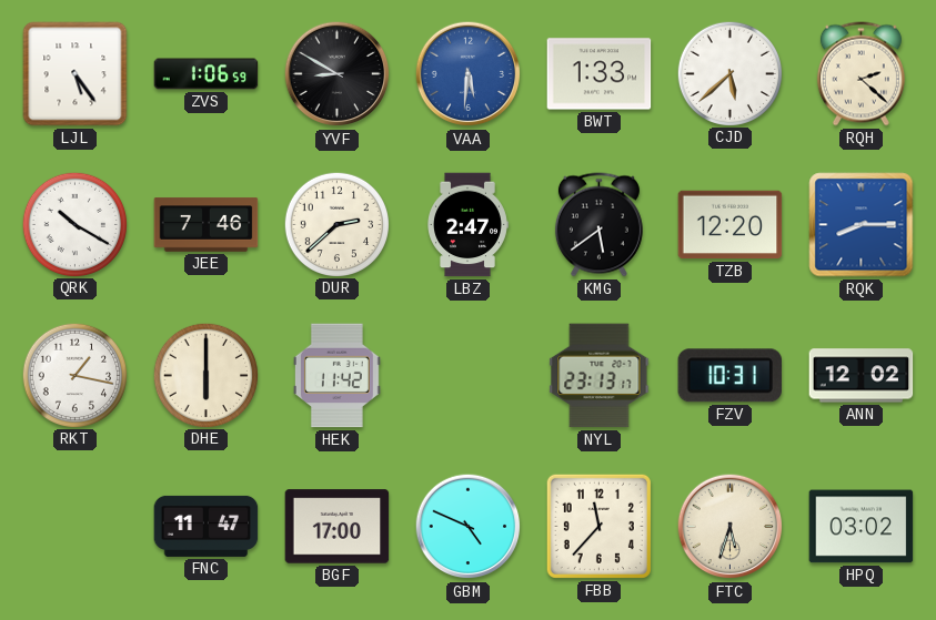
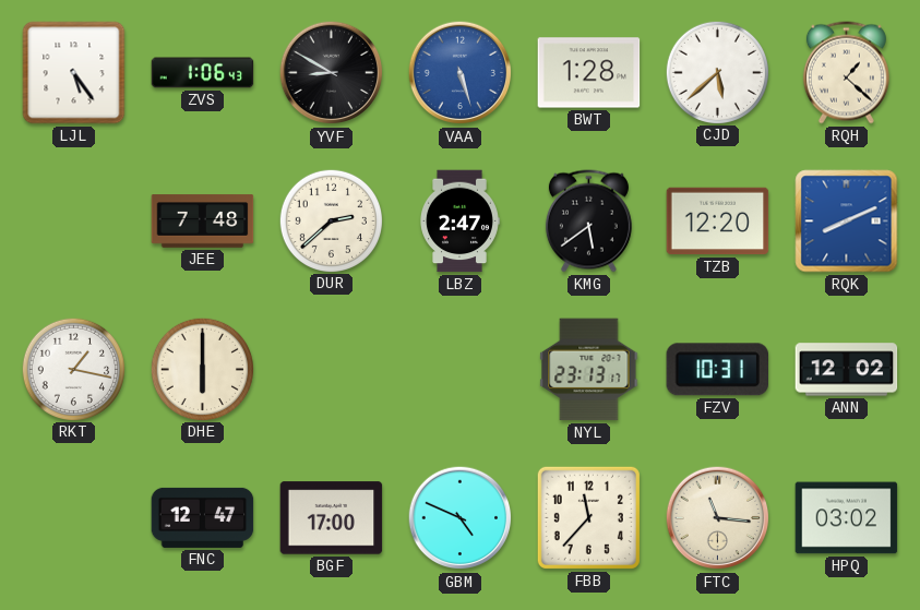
ZVS: 1:06:59 -> 1:06:43
VAA: 5:31 -> 5:27
BWT: 1:33 -> 1:28
RQH: 2:22 -> 1:22
QRK: 10:20 -> none
JEE: 7:46 -> 7:48
RQK: 8:15 -> 8:11
HEK: 11:42 -> none
FNC: 11:47 -> 12:47
FTC: 5:33 -> 11:16
